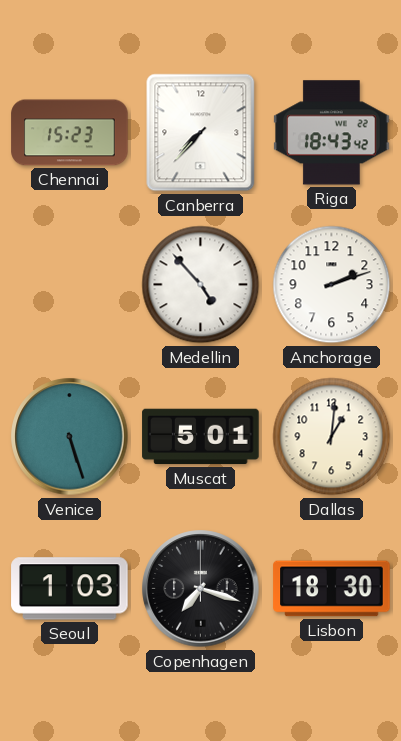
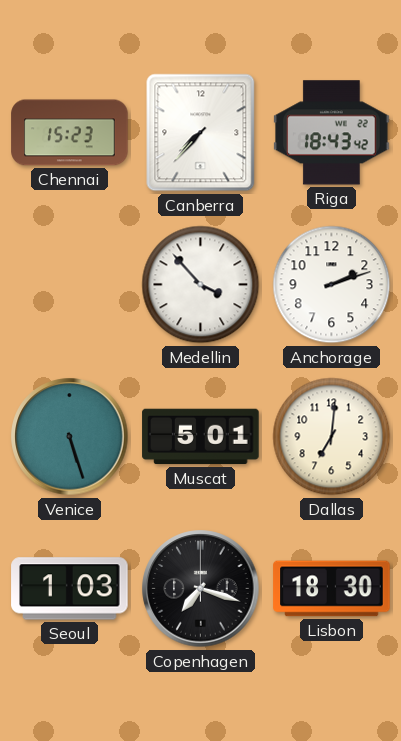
Medellin: 4:53 -> 3:53
Dallas: 1:01 -> 7:01
